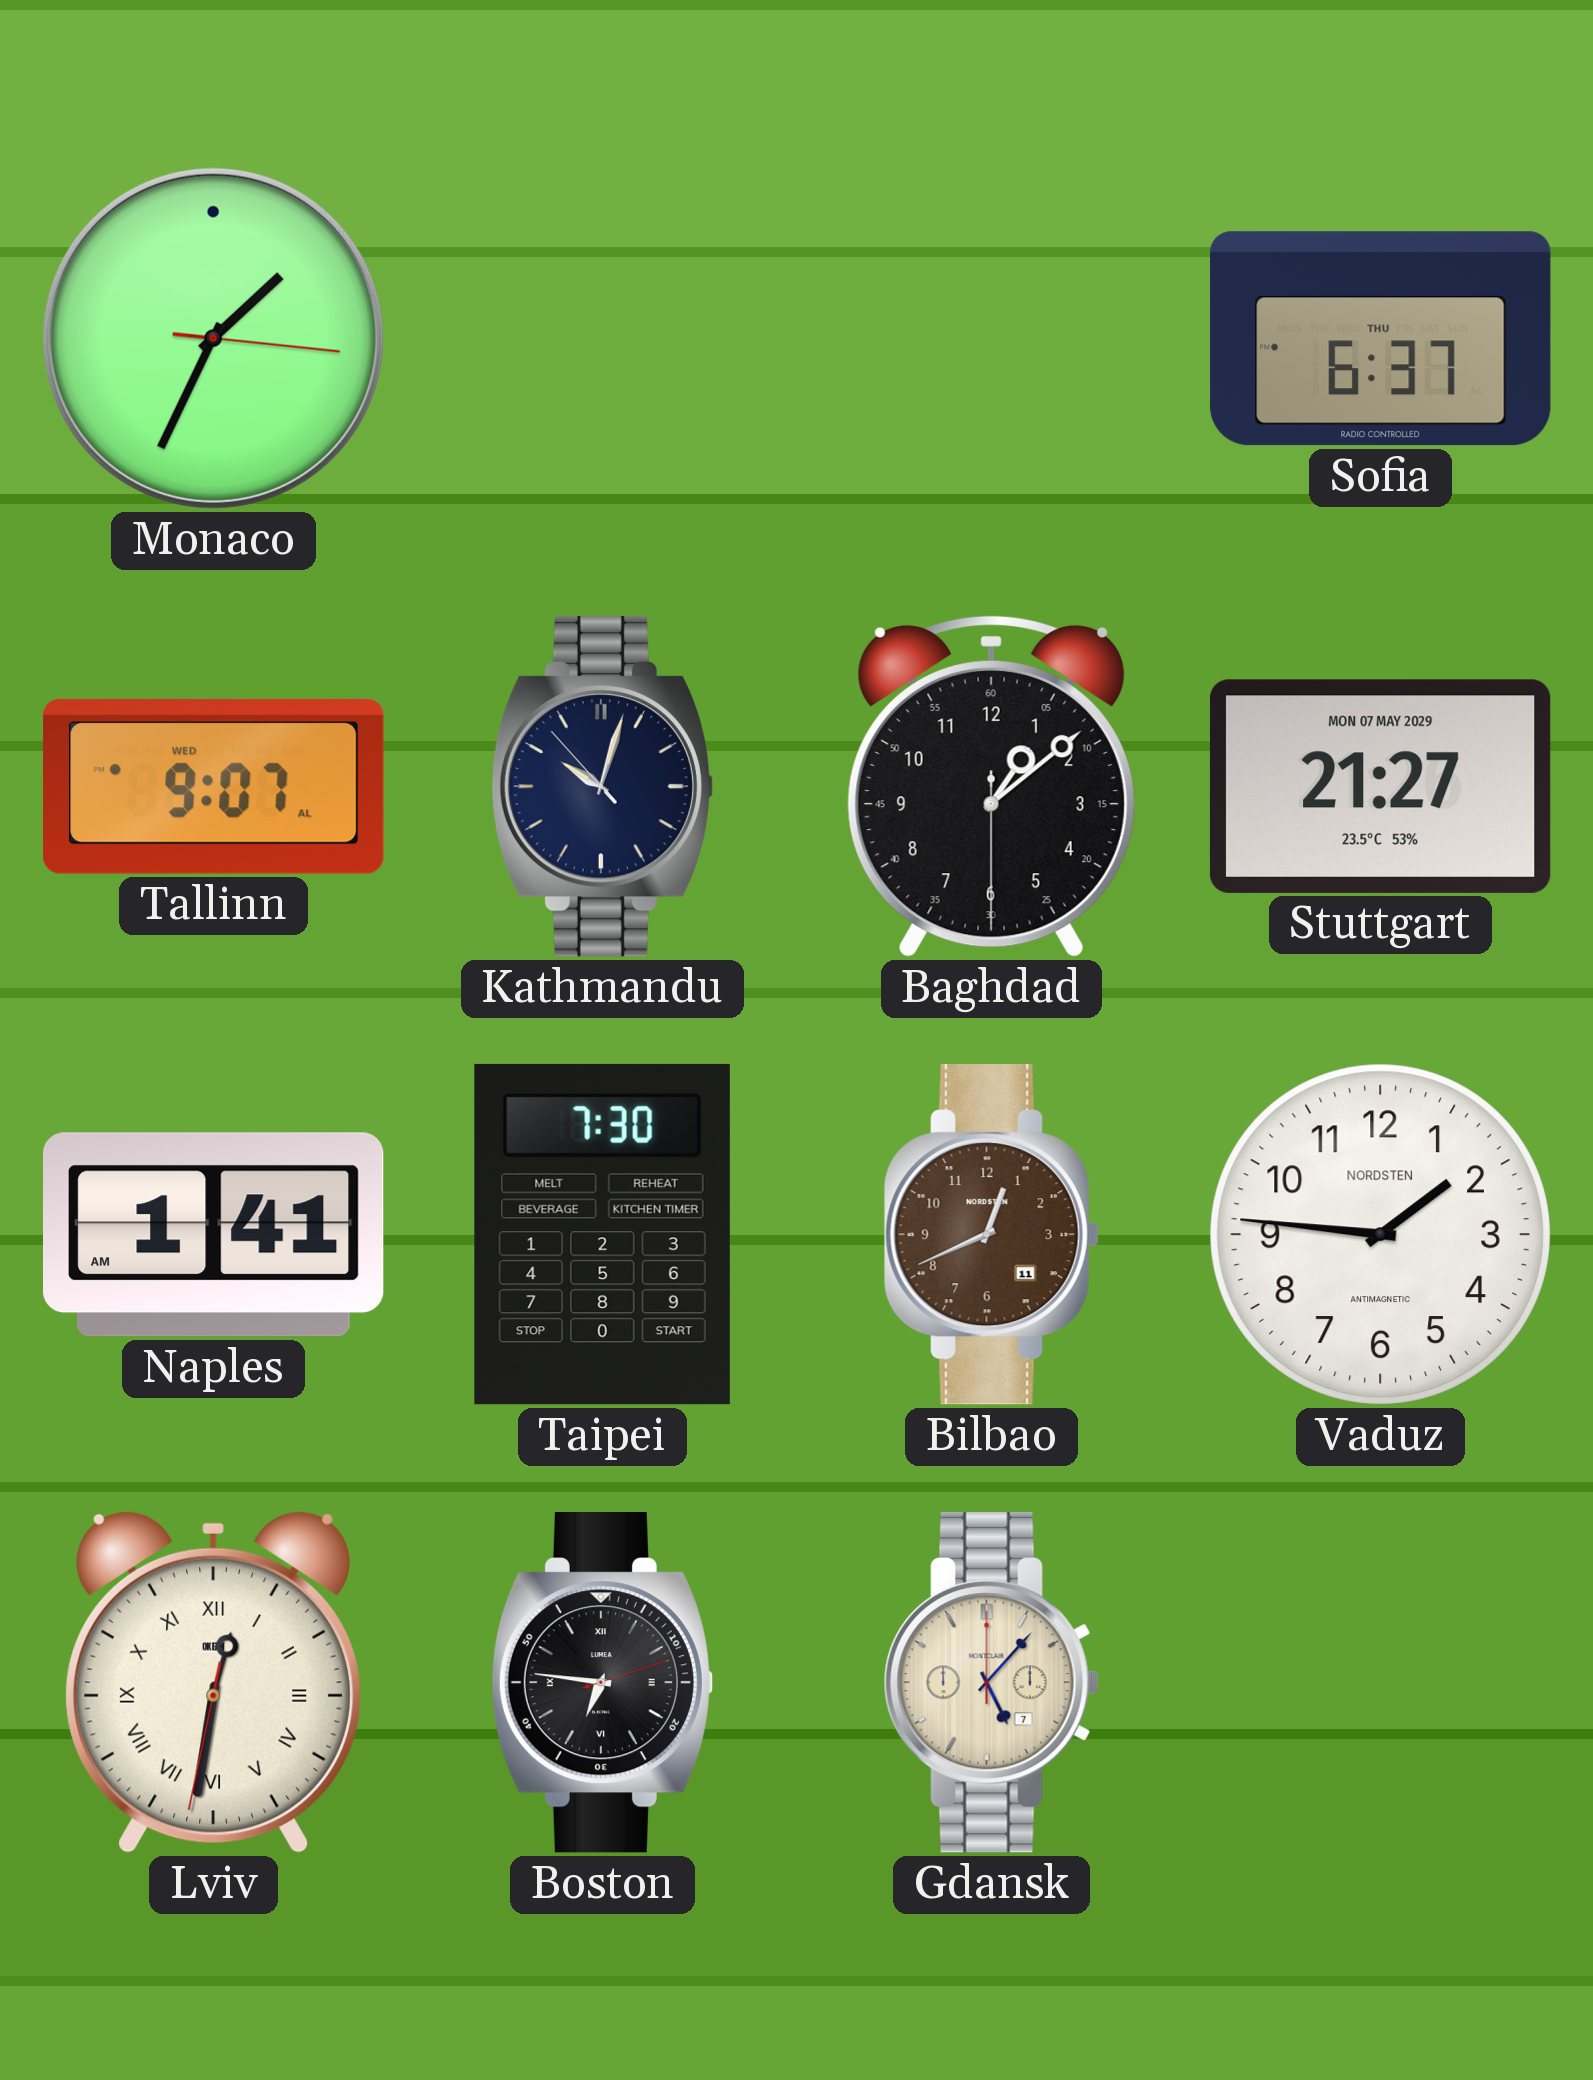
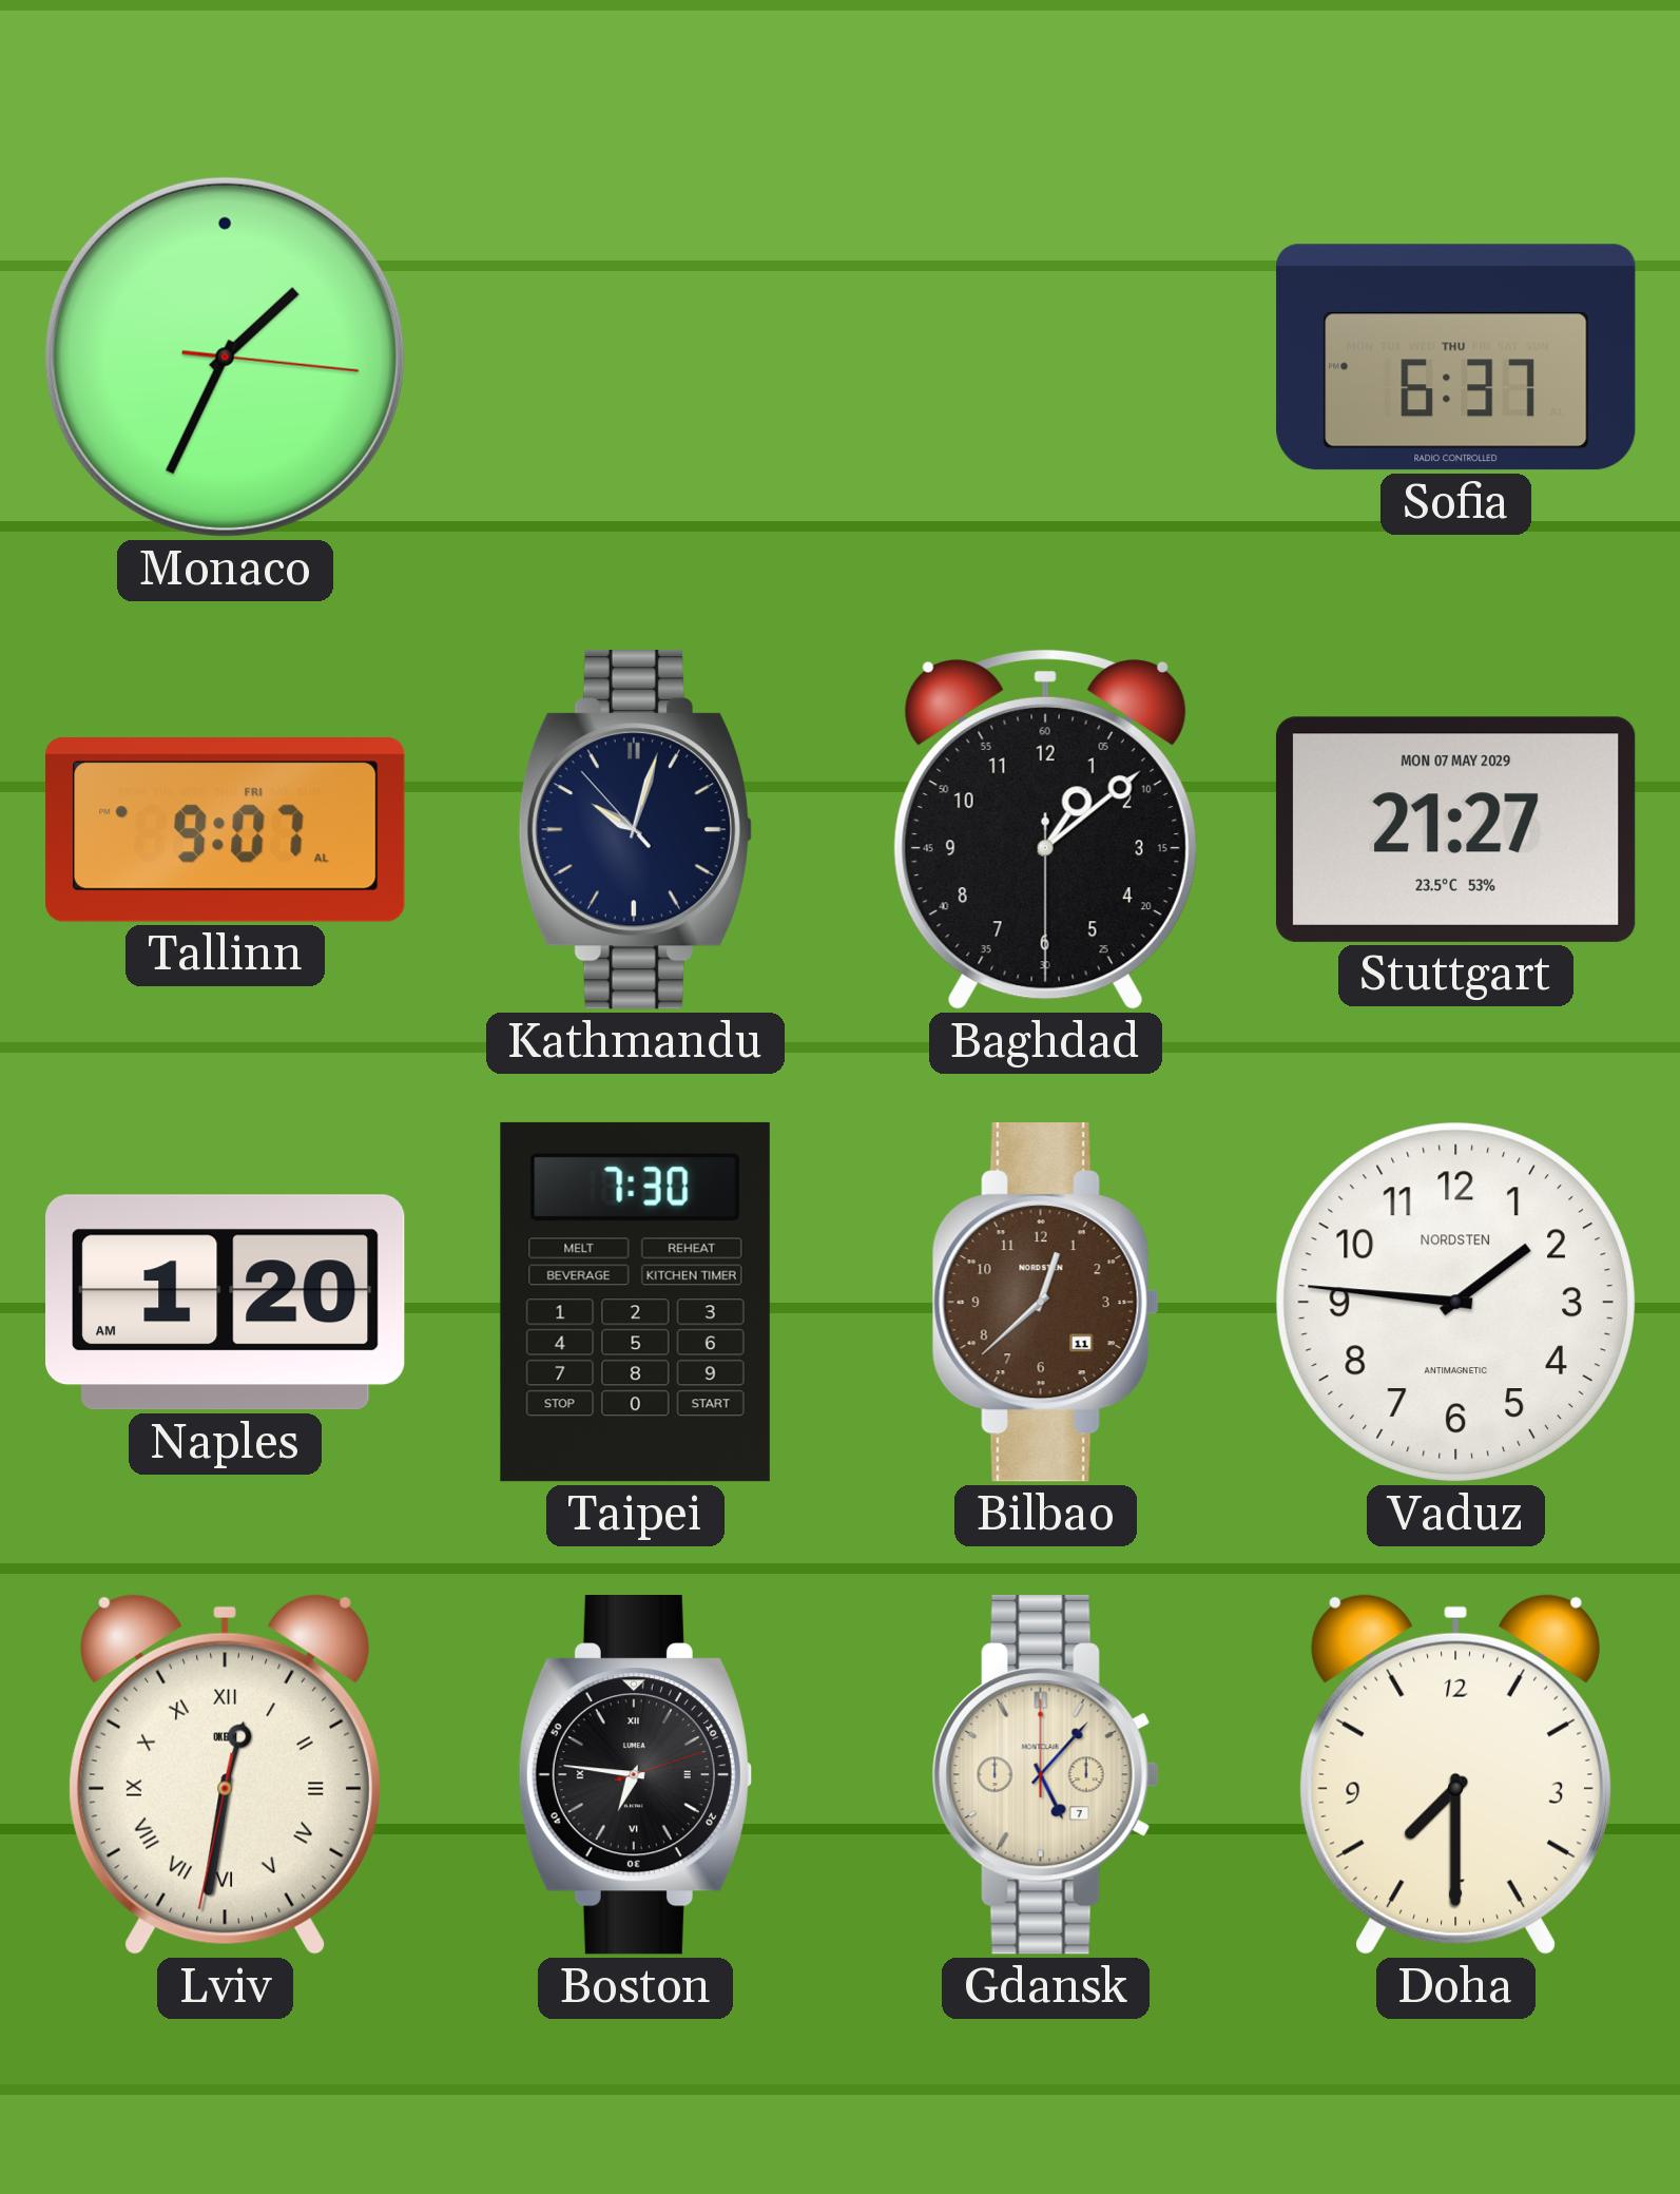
Tallinn date: WED -> FRI
Naples: 1:41 -> 1:20
Bilbao: 12:41 -> 12:38
Doha: none -> 7:30
